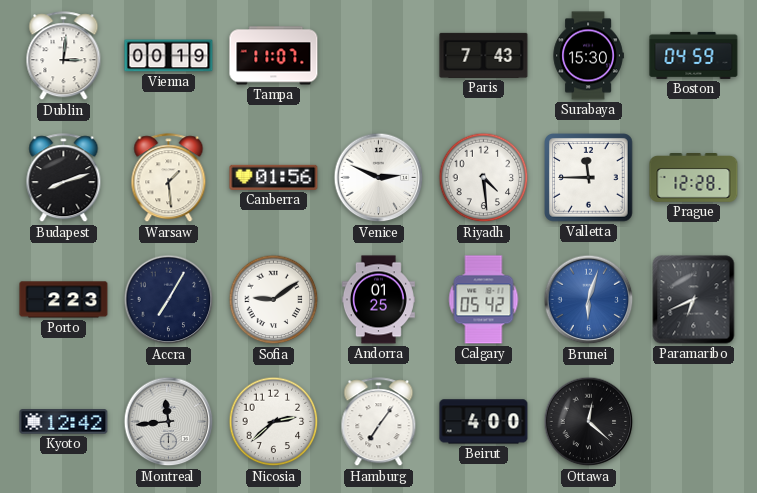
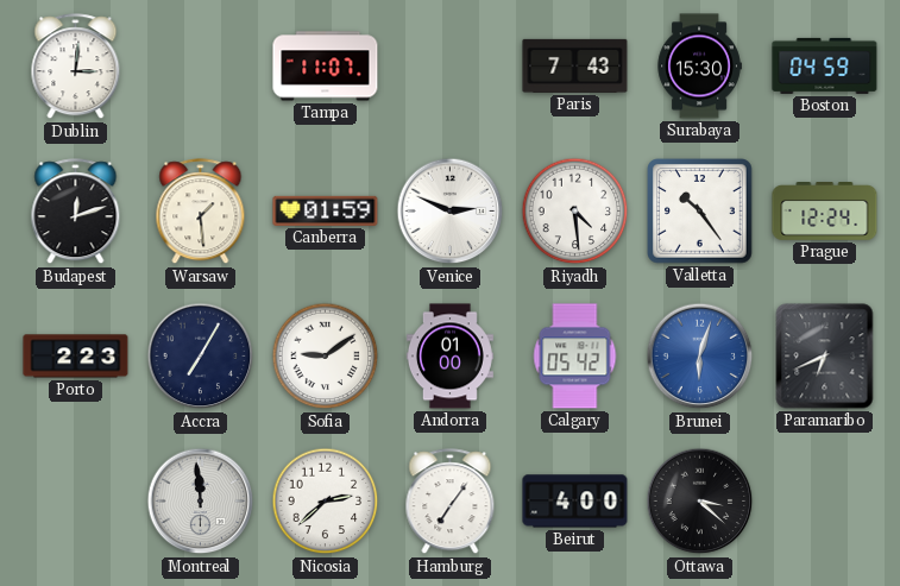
Vienna: 00:19 -> none
Budapest: 8:12 -> 12:12
Canberra: 01:56 -> 01:59
Valletta: 11:45 -> 10:24
Prague: 12:28 -> 12:24
Andorra: 01:25 -> 01:00
Kyoto: 12:42 -> none
Montreal: 11:44 -> 11:59
Ottawa: 12:22 -> 3:22
